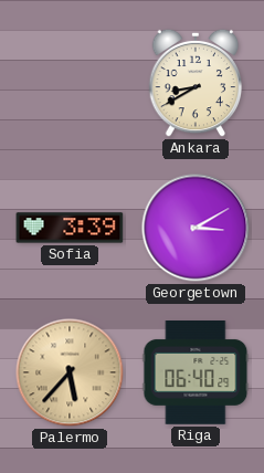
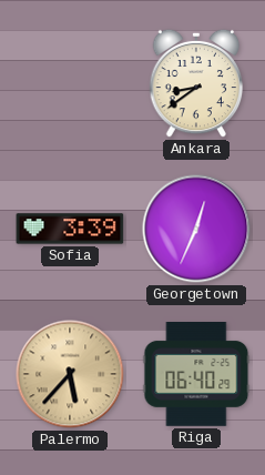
Ankara: 8:40 -> 8:39
Georgetown: 3:10 -> 12:34
